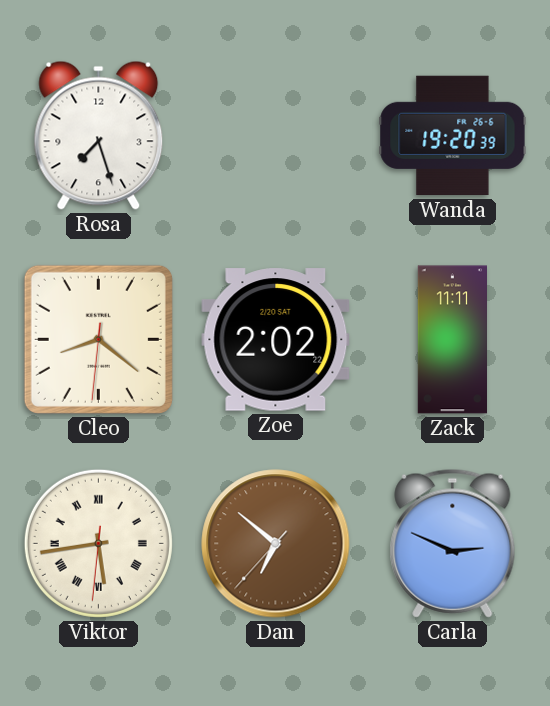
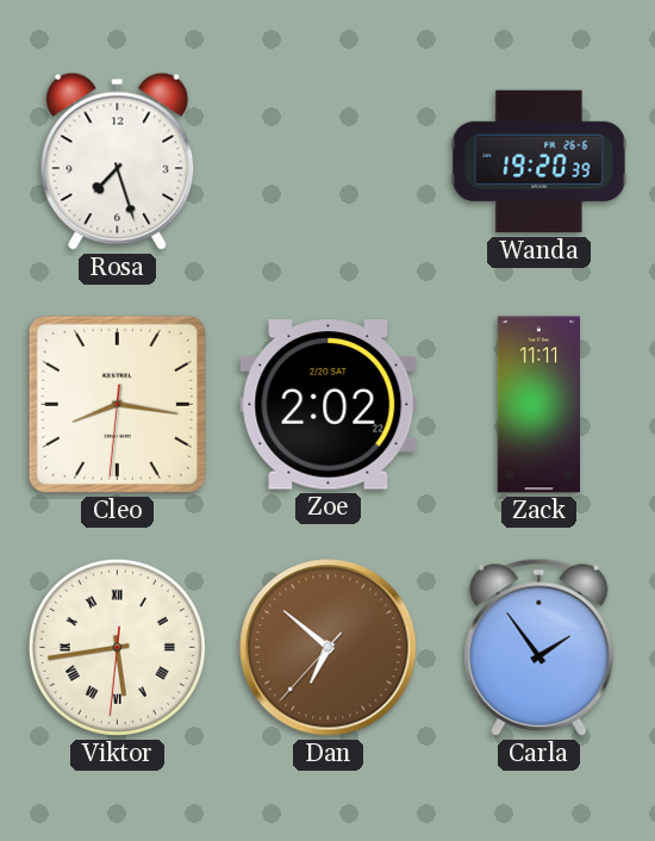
Cleo: 8:21 -> 8:16
Carla: 2:49 -> 1:54
